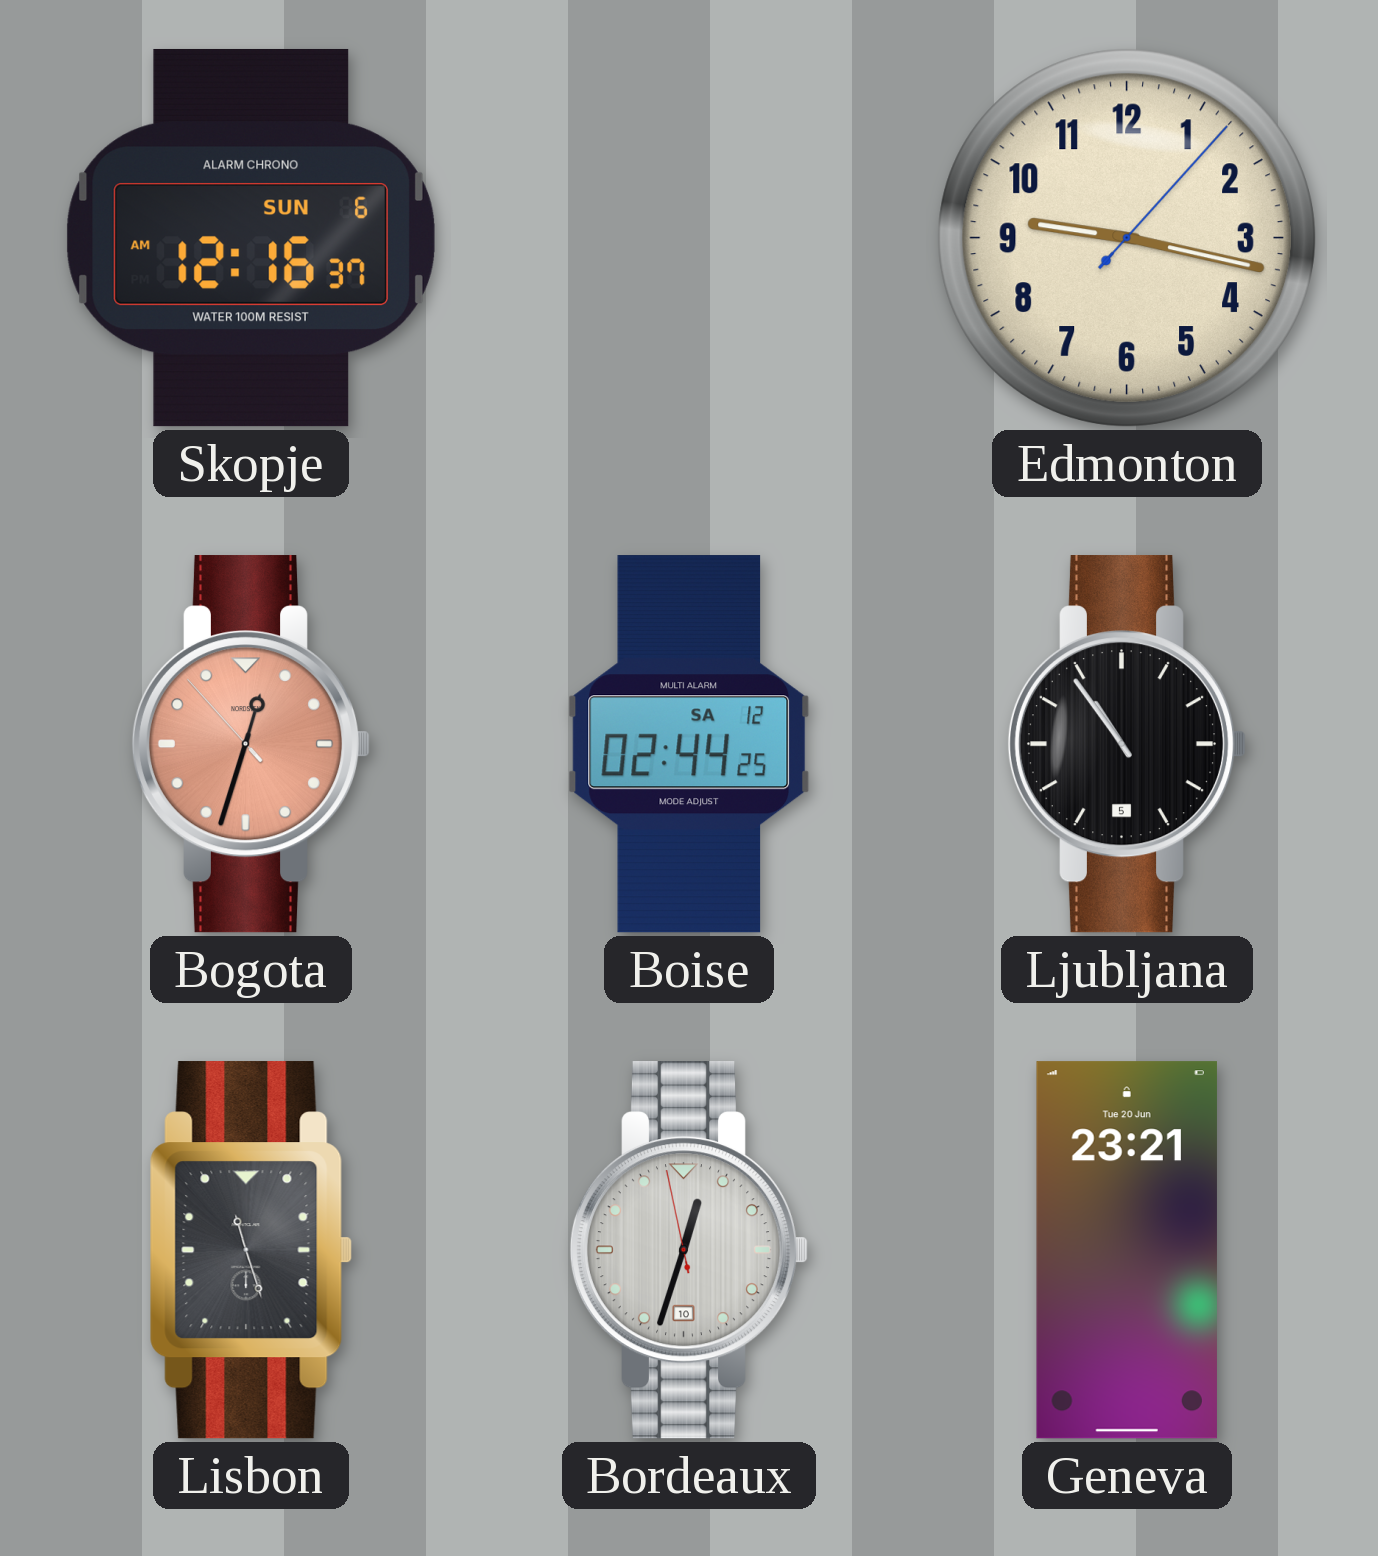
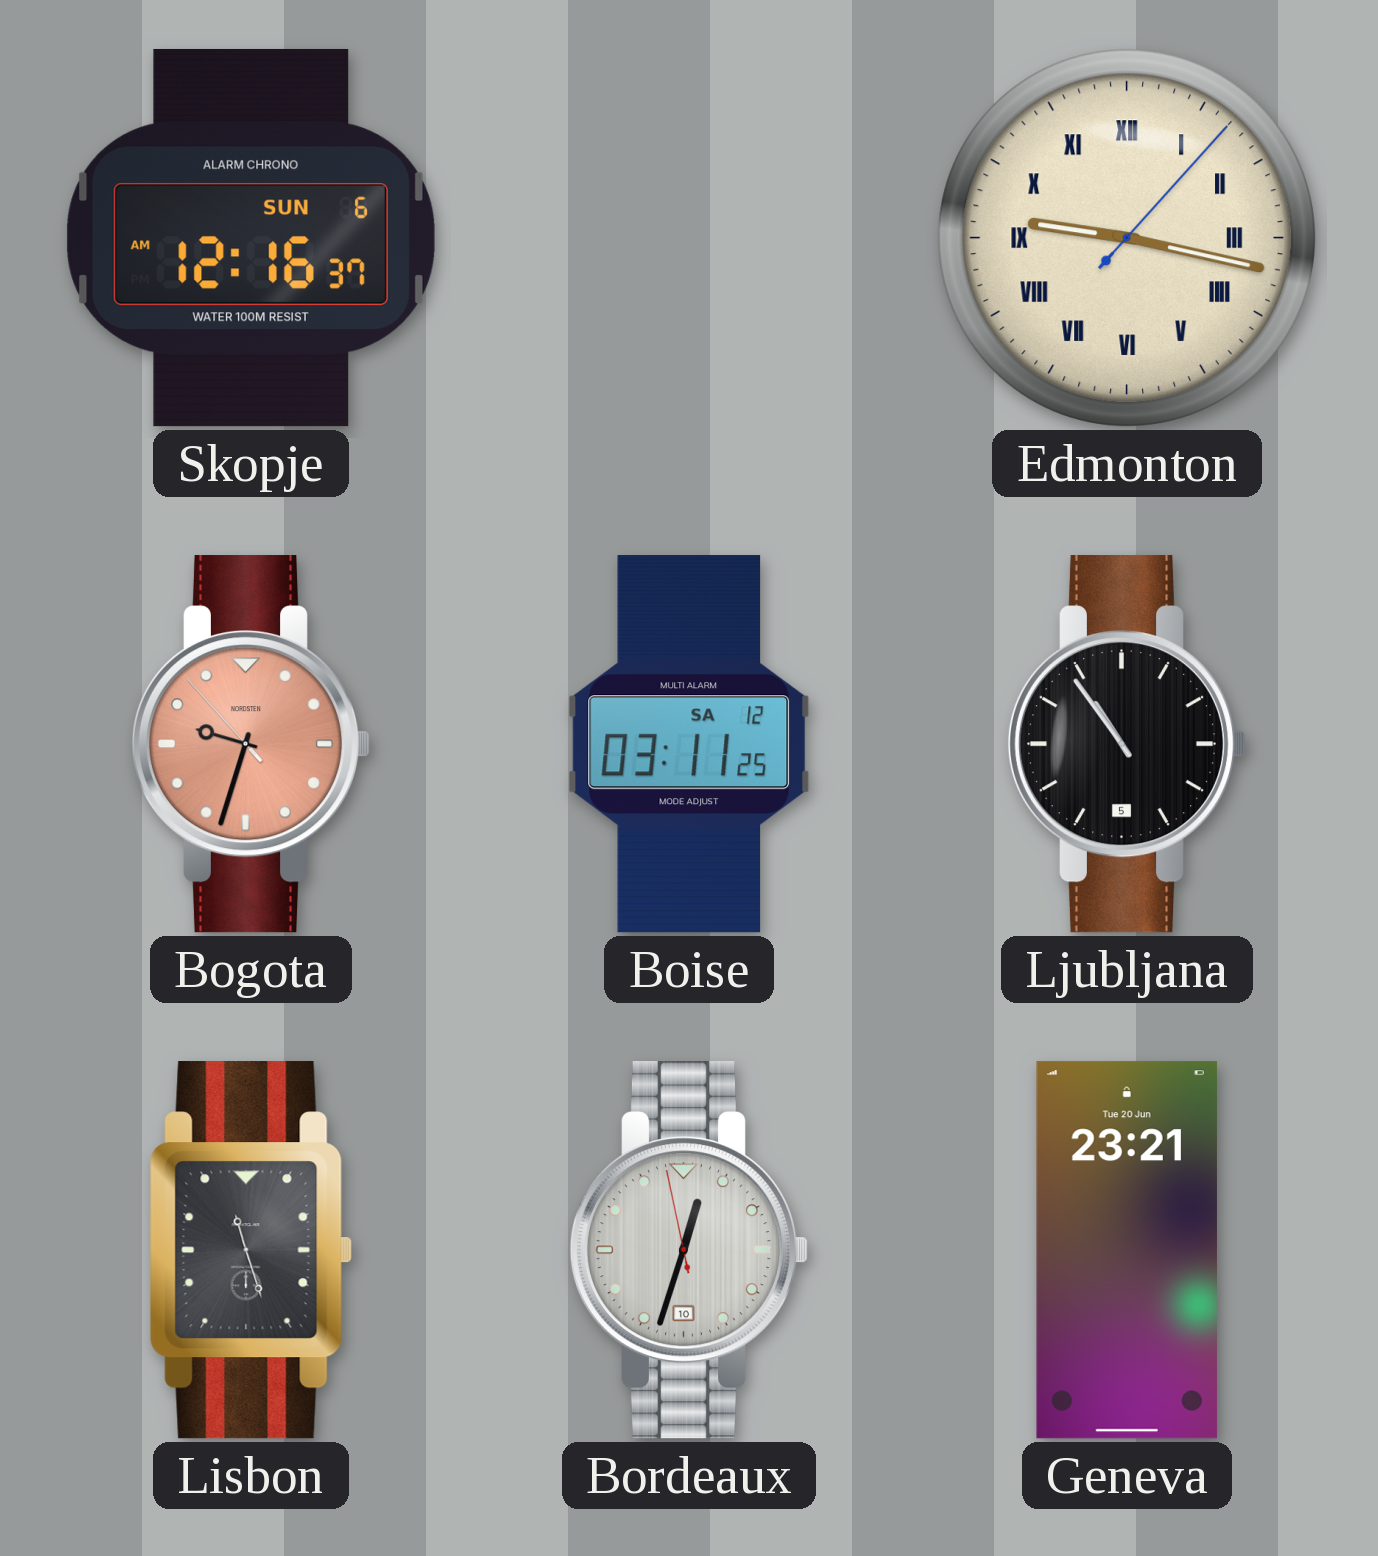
Edmonton numerals: Arabic -> Roman
Bogota: 12:32 -> 9:32
Boise: 02:44 -> 03:11
